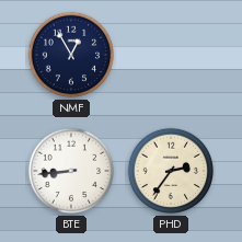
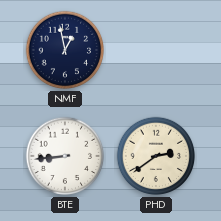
NMF: 12:55 -> 12:58
PHD: 2:36 -> 2:39
